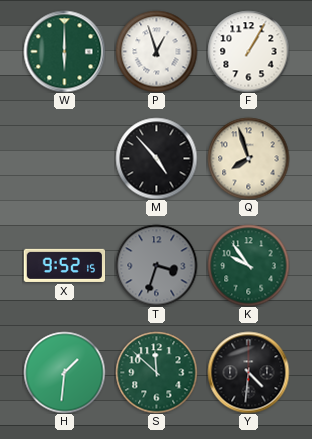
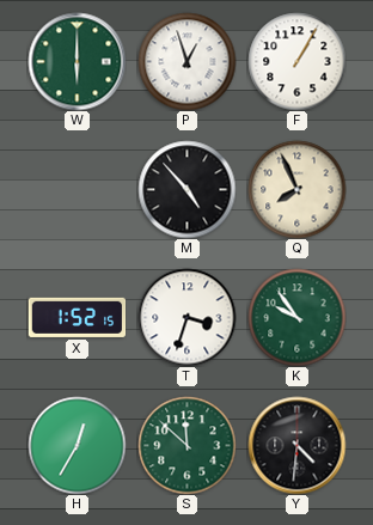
Q: 7:57 -> 7:56
X: 9:52 -> 1:52
T dial: grey -> white
H: 1:31 -> 12:35
